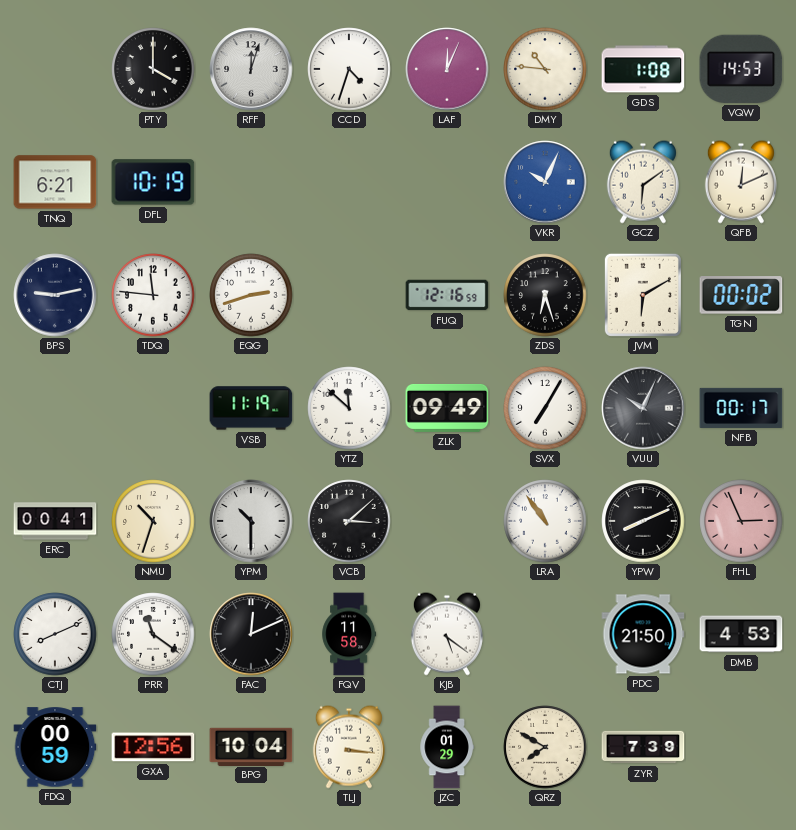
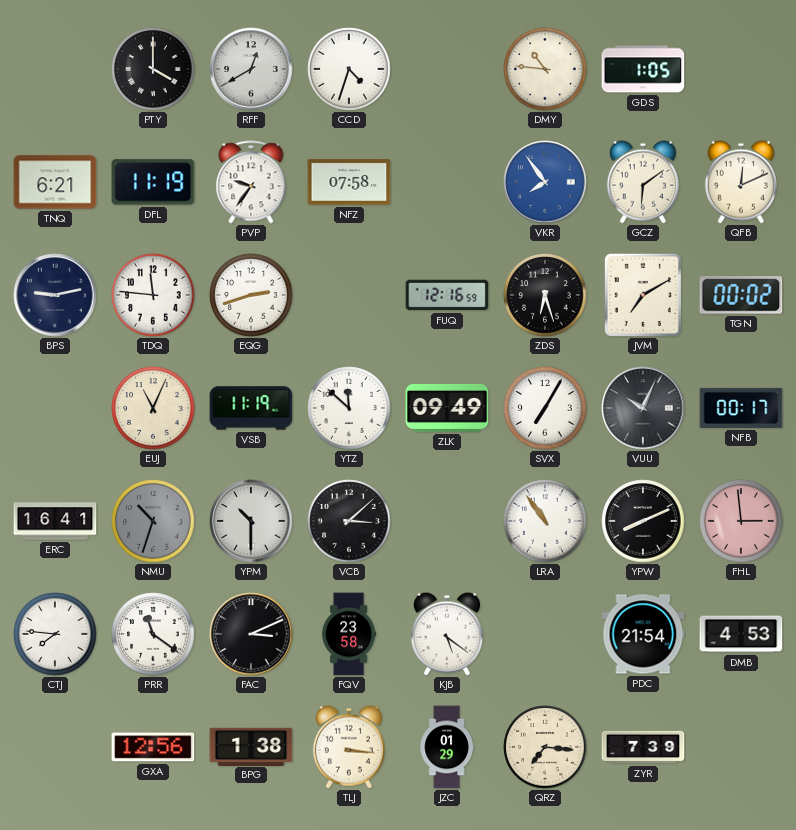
RFF: 12:03 -> 12:40
LAF: 12:04 -> none
GDS: 1:08 -> 1:05
VQW: 14:53 -> none
DFL: 10:19 -> 11:19
PVP: none -> 9:36
NFZ: none -> 07:58
VKR: 10:04 -> 7:54
JVM: 6:10 -> 7:10
EUJ: none -> 11:04
ERC: 00:41 -> 16:41
NMU dial: cream -> grey
FHL: 2:56 -> 2:59
CTJ: 8:11 -> 7:46
FAC: 12:11 -> 3:11
FQV: 11:58 -> 23:58
PDC: 21:50 -> 21:54
FDQ: 00:59 -> none
BPG: 10:04 -> 1:38
QRZ: 7:50 -> 7:16
